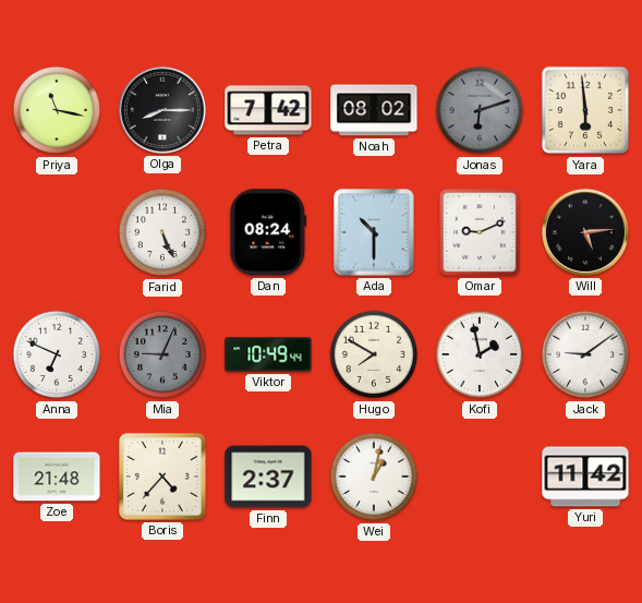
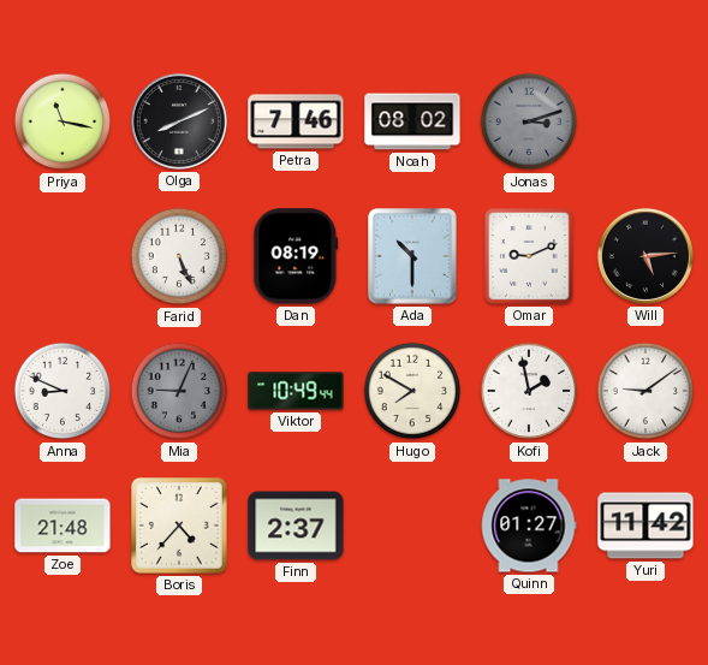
Olga: 8:15 -> 8:11
Petra: 7:42 -> 7:46
Jonas: 6:12 -> 3:12
Yara: 5:59 -> none
Dan: 08:24 -> 08:19
Anna: 6:49 -> 8:49
Wei: 1:02 -> none
Quinn: none -> 01:27
